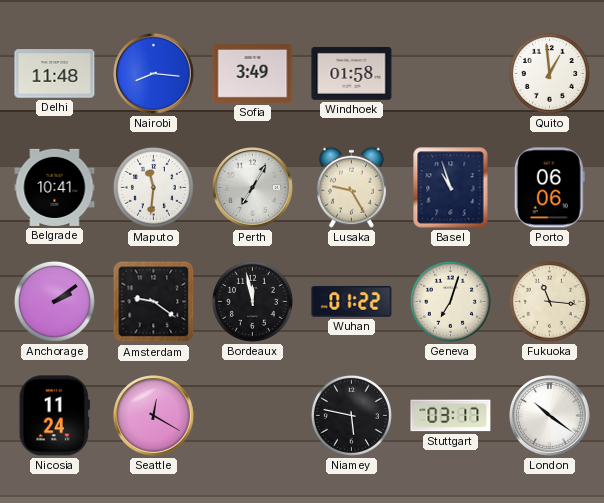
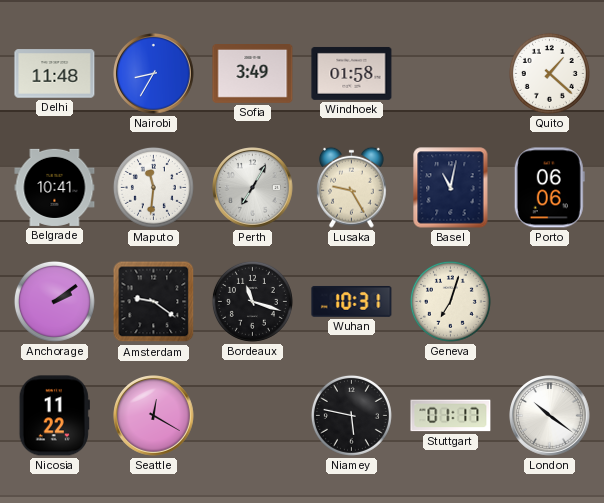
Nairobi: 8:16 -> 8:35
Quito: 12:59 -> 1:22
Basel: 10:57 -> 11:02
Bordeaux: 11:58 -> 11:18
Wuhan: 01:22 -> 10:31
Fukuoka: 11:16 -> none
Nicosia: 11:24 -> 11:22
Stuttgart: 03:17 -> 01:17
